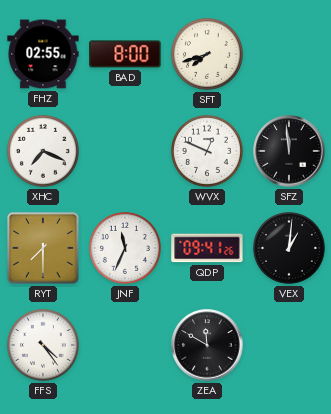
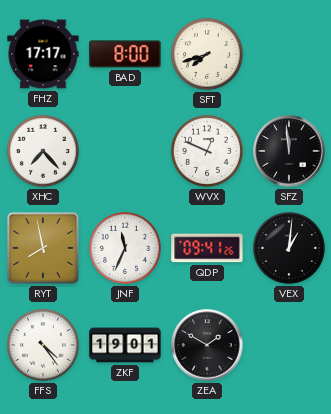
FHZ: 02:55 -> 17:17
XHC: 7:19 -> 7:23
RYT: 7:30 -> 7:58
ZKF: none -> 19:01
ZEA: 11:50 -> 1:50
